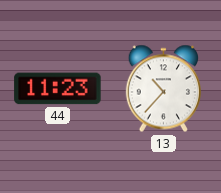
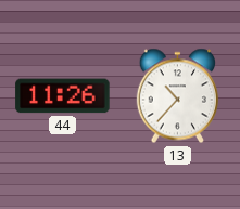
44: 11:23 -> 11:26
